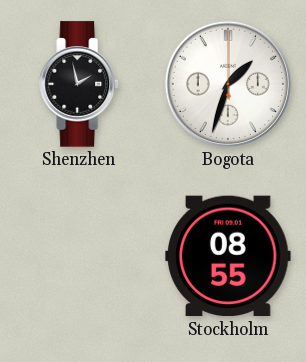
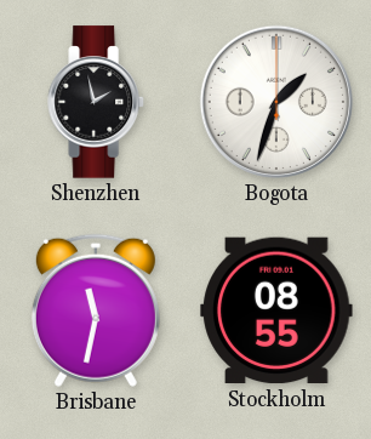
Brisbane: none -> 11:32
